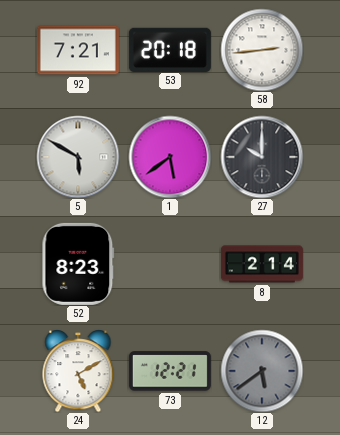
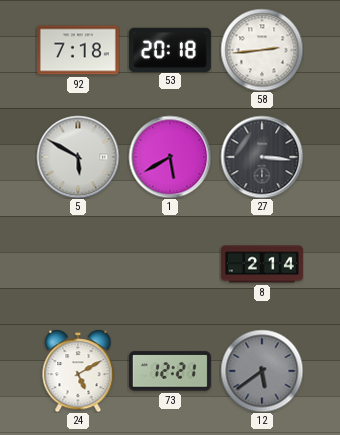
92: 7:21 -> 7:18
1: 5:39 -> 5:40
27: 10:00 -> 3:16
52: 8:23 -> none
